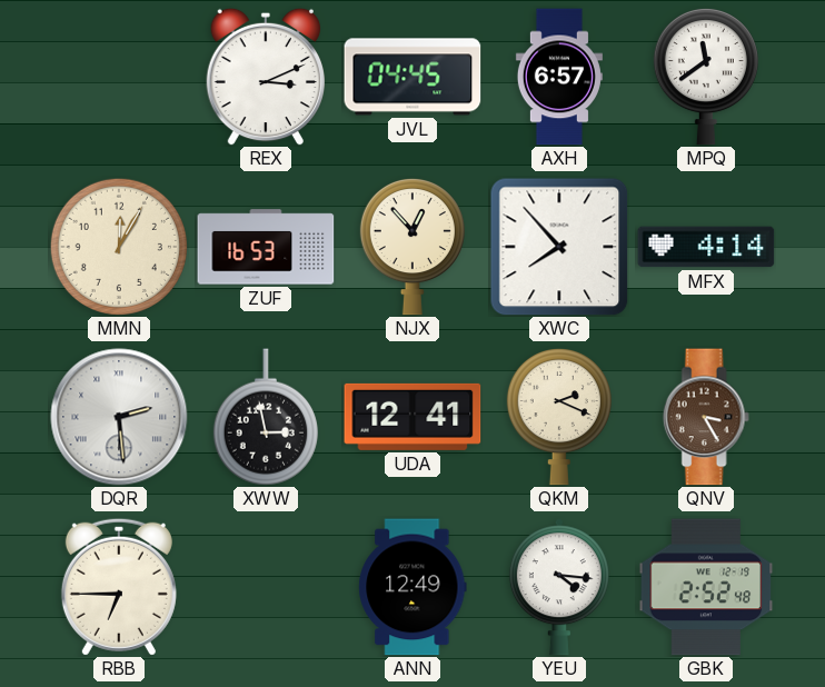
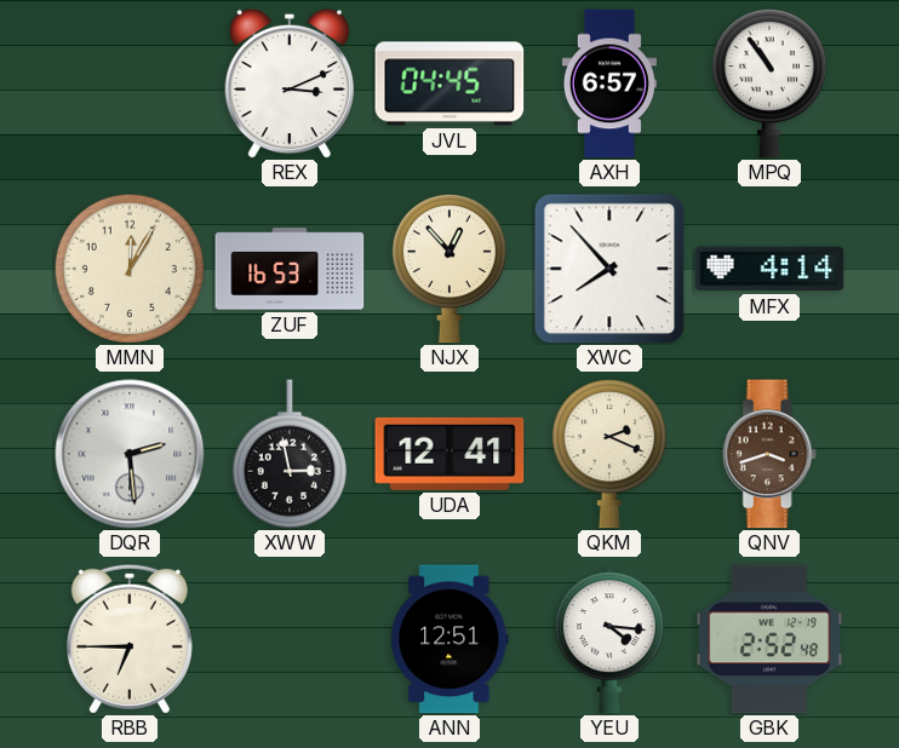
MPQ: 11:39 -> 10:54
QNV: 3:25 -> 3:42
ANN: 12:49 -> 12:51
